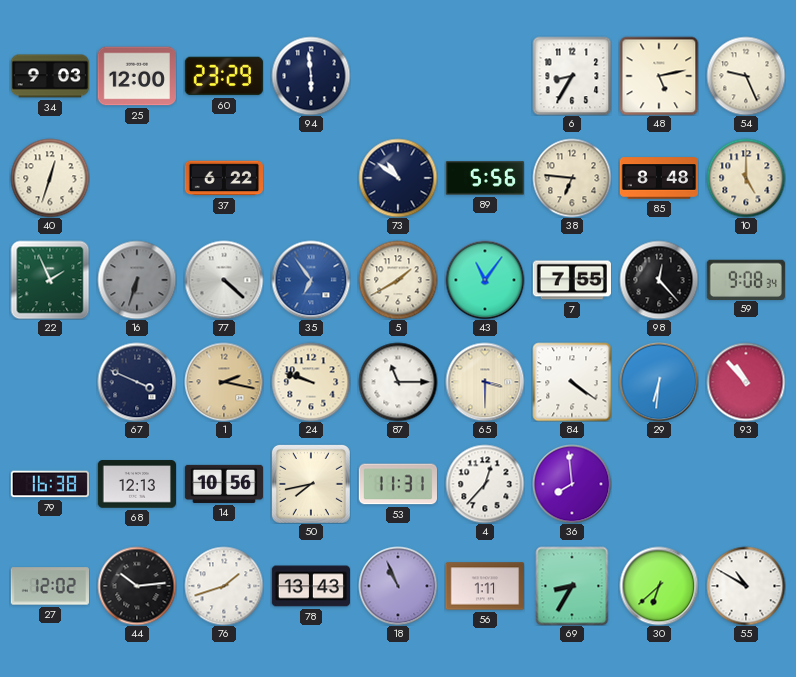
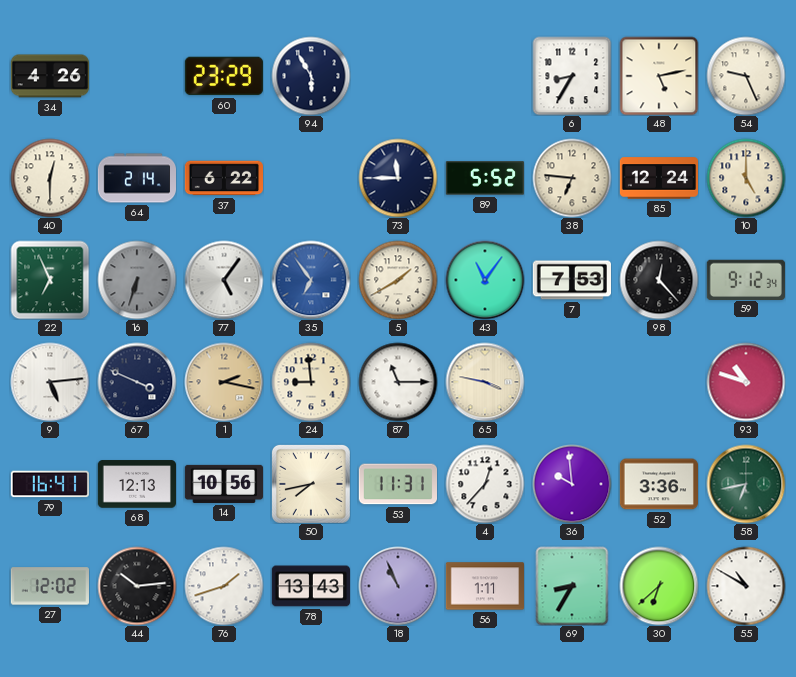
34: 9:03 -> 4:26
25: 12:00 -> none
94: 5:59 -> 5:55
40: 12:33 -> 12:30
64: none -> 2:14
73: 10:51 -> 11:45
89: 5:56 -> 5:52
85: 8:48 -> 12:24
22: 1:56 -> 6:56
77: 4:22 -> 5:06
7: 7:55 -> 7:53
59: 9:08 -> 9:12
9: none -> 5:14
24: 9:48 -> 8:59
65: 3:30 -> 3:47
84: 4:21 -> none
29: 6:31 -> none
93: 10:53 -> 10:48
79: 16:38 -> 16:41
36: 7:59 -> 9:59
52: none -> 3:36
58: none -> 6:43
